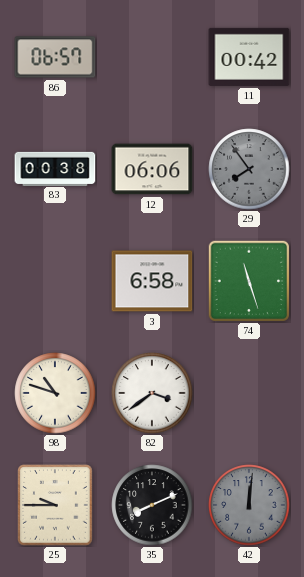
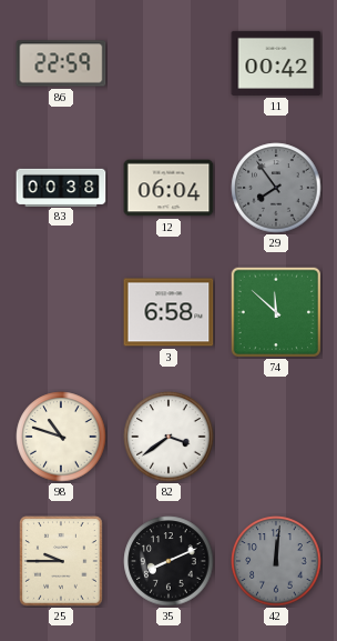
86: 06:57 -> 22:59
12: 06:06 -> 06:04
74: 11:27 -> 11:52
